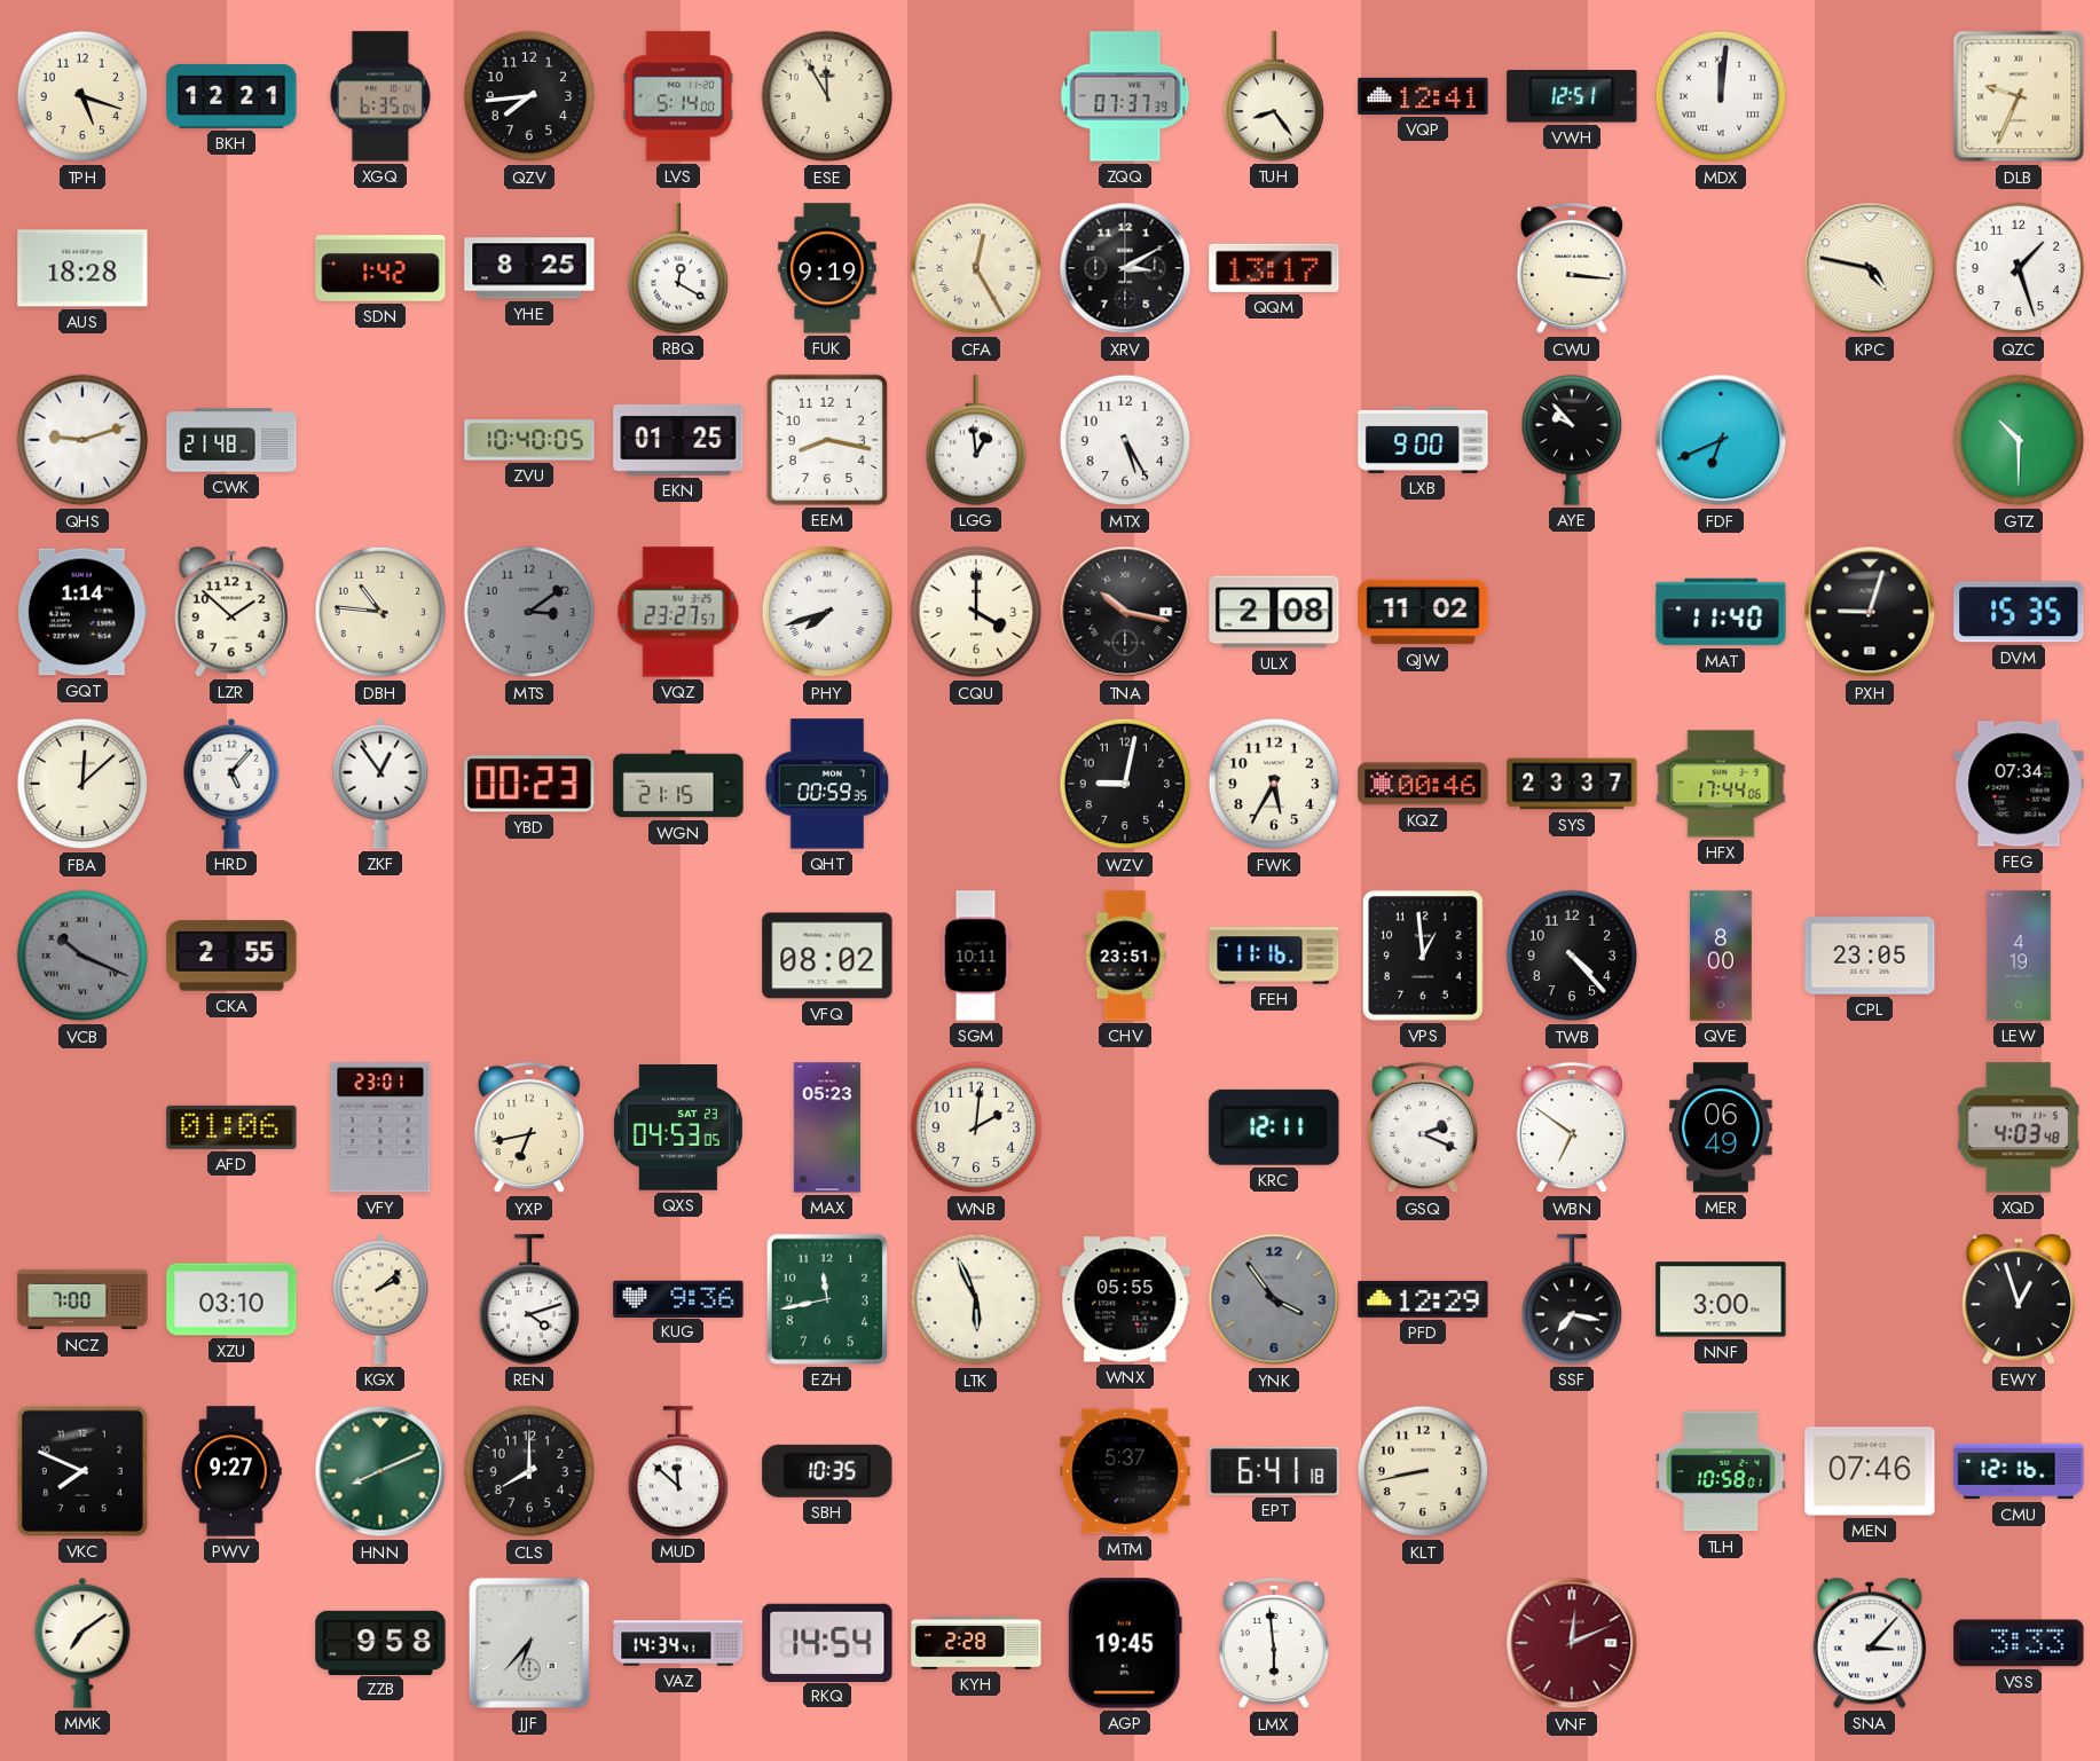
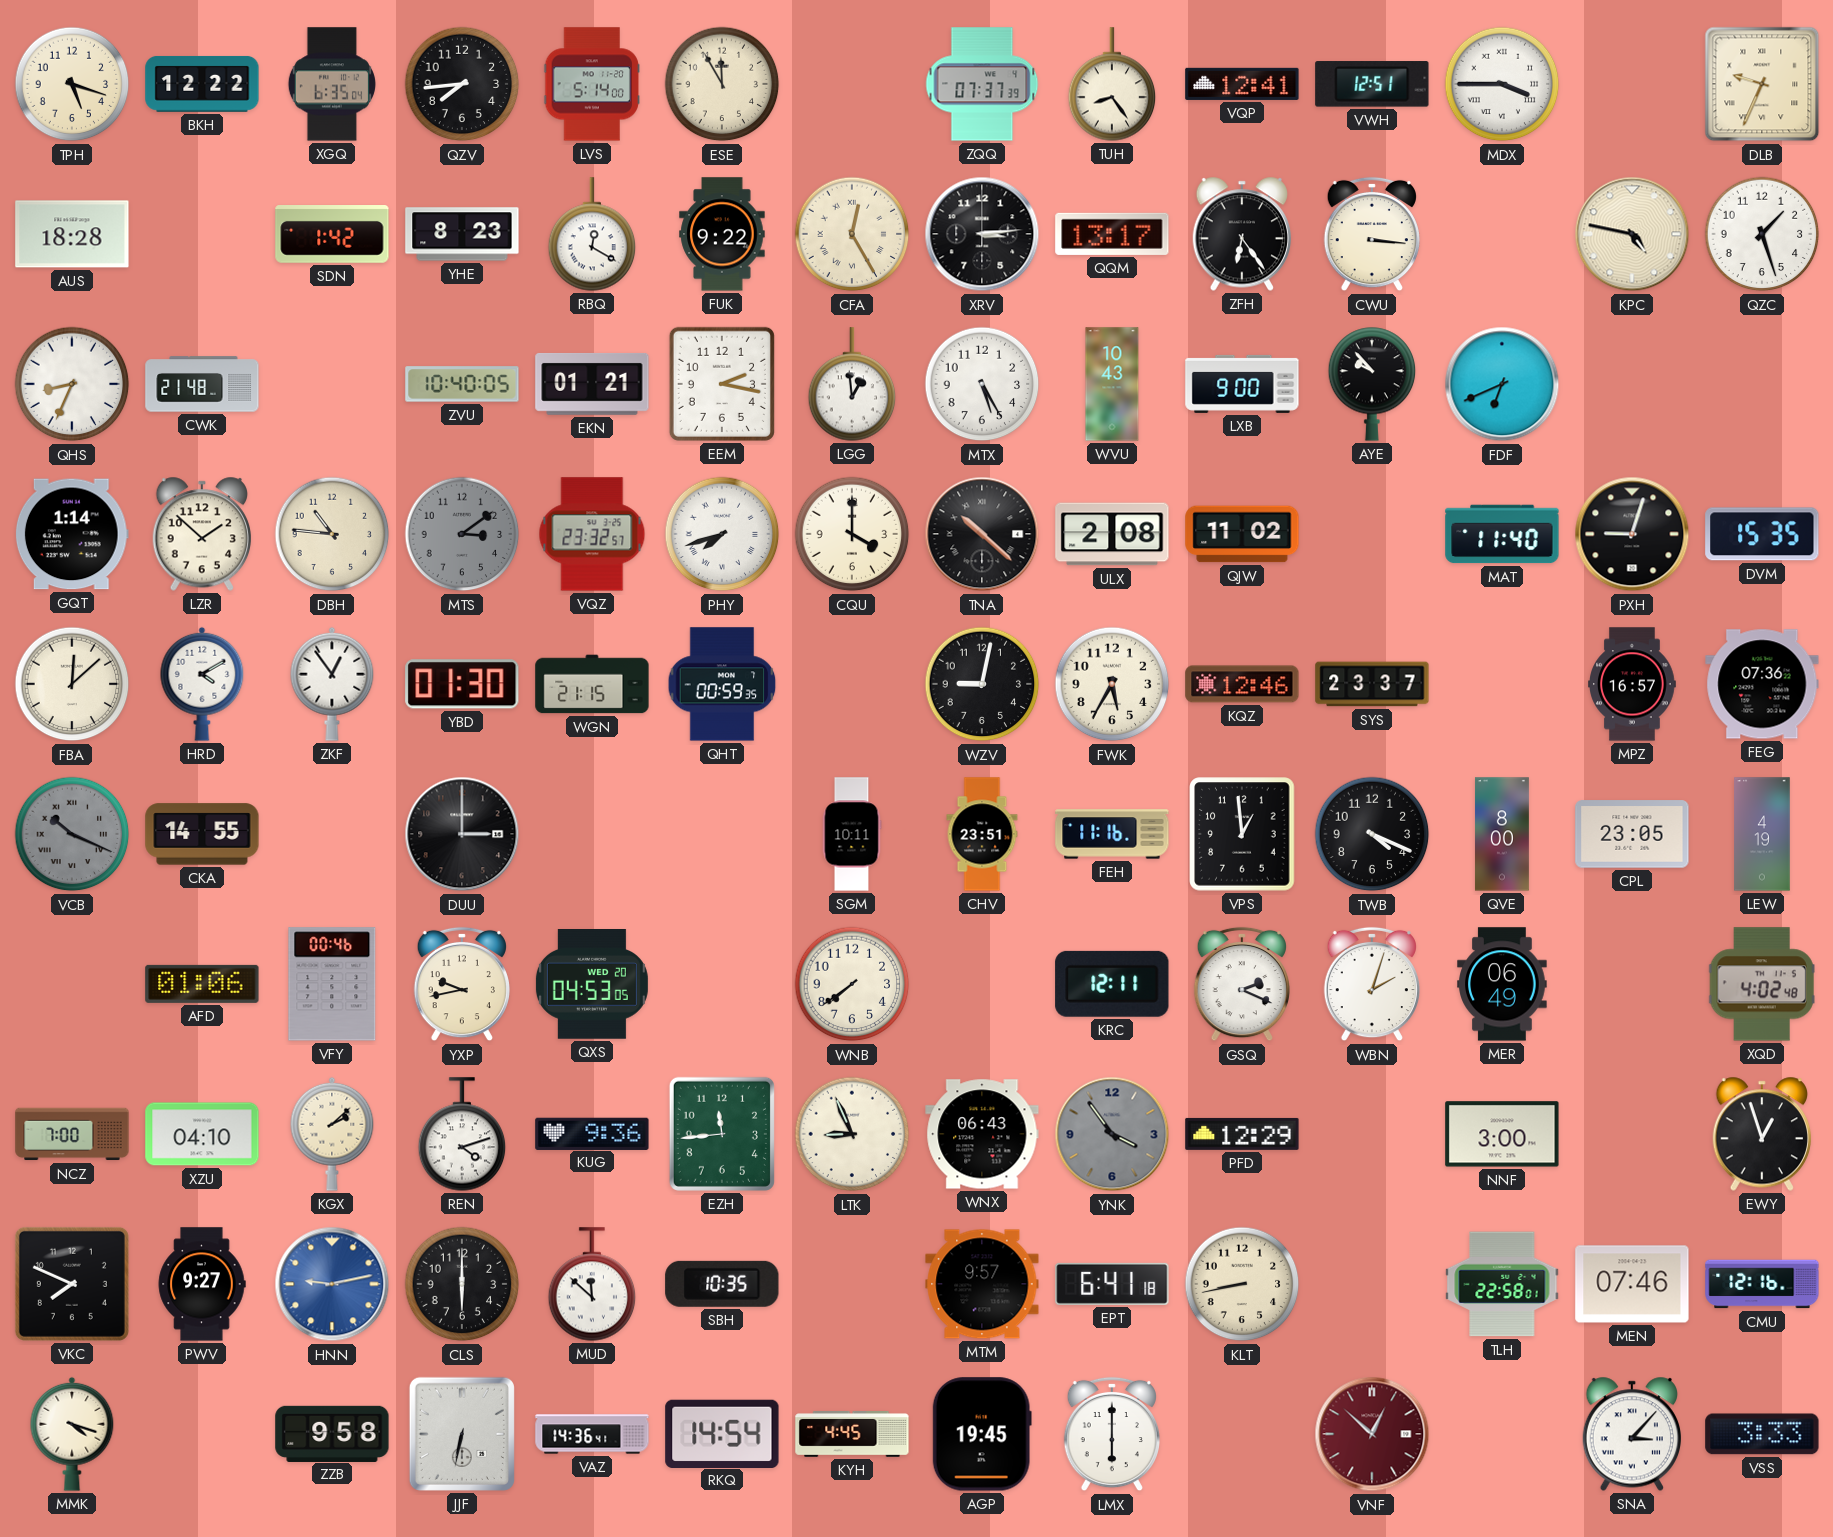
BKH: 12:21 -> 12:22
MDX: 12:01 -> 3:45
YHE: 8:25 -> 8:23
FUK: 9:19 -> 9:22
XRV: 3:10 -> 3:14
ZFH: none -> 6:24
QHS: 9:12 -> 8:34
EKN: 01:25 -> 01:21
EEM: 8:17 -> 2:17
WVU: none -> 10:43
GTZ: 10:30 -> none
VQZ: 23:27 -> 23:32
TNA: 10:17 -> 10:22
HRD: 5:07 -> 4:10
YBD: 00:23 -> 01:30
KQZ: 00:46 -> 12:46
HFX: 17:44 -> none
MPZ: none -> 16:57
FEG: 07:34 -> 07:36
CKA: 2:55 -> 14:55
DUU: none -> 3:00
VFQ: 08:02 -> none
TWB: 4:23 -> 4:19
VFY: 23:01 -> 00:46
YXP: 6:43 -> 9:43
QXS date: SAT 23 -> WED 20
MAX: 05:23 -> none
WNB: 2:01 -> 7:39
WBN: 6:51 -> 2:03
XQD: 4:03 -> 4:02
XZU: 03:10 -> 04:10
EZH: 11:43 -> 11:44
LTK: 5:56 -> 8:56
WNX: 05:55 -> 06:43
SSF: 7:17 -> none
HNN: 8:11 -> 9:13
HNN dial: green -> blue
CLS: 8:00 -> 6:00
MTM: 5:37 -> 9:57
TLH: 10:58 -> 22:58
MMK: 7:09 -> 4:18
JJF: 6:37 -> 6:32
VAZ: 14:34 -> 14:36
KYH: 2:28 -> 4:45
LMX: 5:59 -> 6:00
VNF: 12:11 -> 12:52
